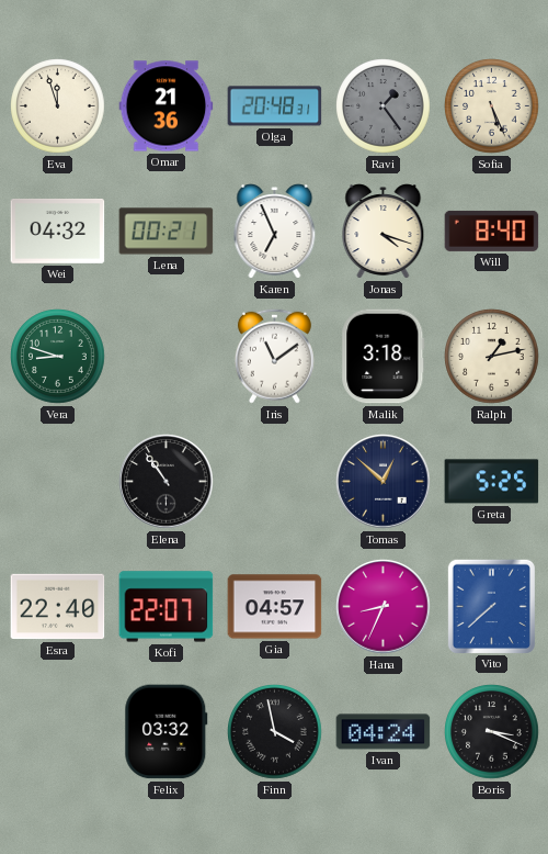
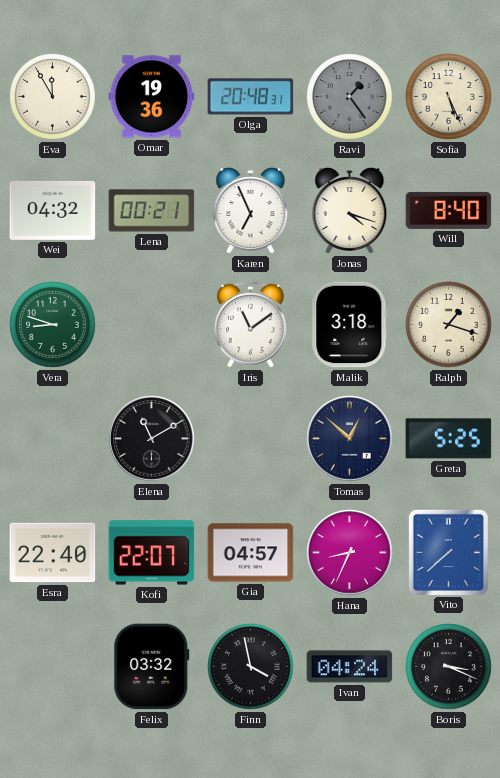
Eva: 11:57 -> 11:55
Omar: 21:36 -> 19:36
Ralph: 1:13 -> 1:18
Elena: 10:54 -> 11:10
